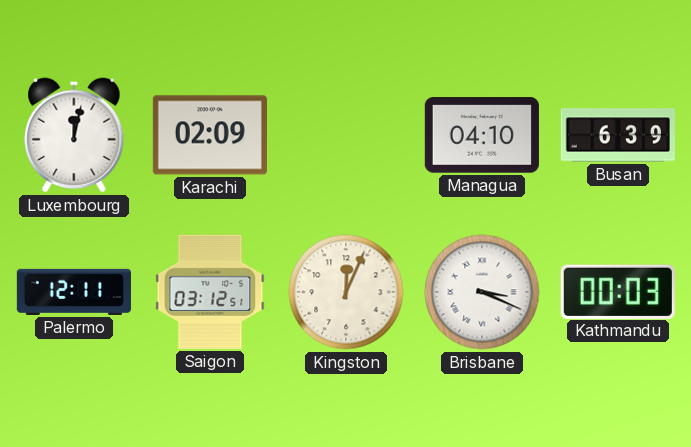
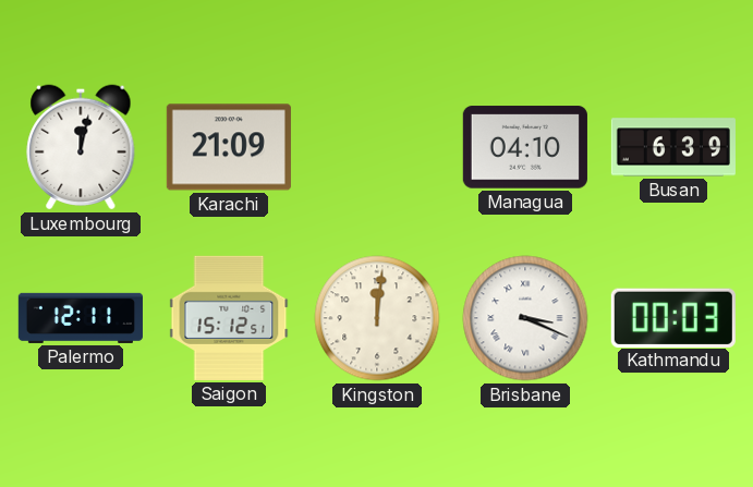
Karachi: 02:09 -> 21:09
Saigon: 03:12 -> 15:12
Kingston: 12:04 -> 12:01
